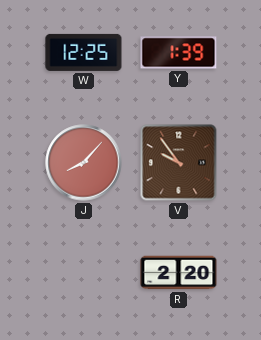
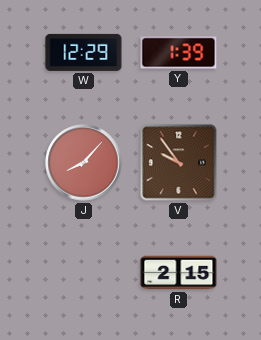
W: 12:25 -> 12:29
R: 2:20 -> 2:15
